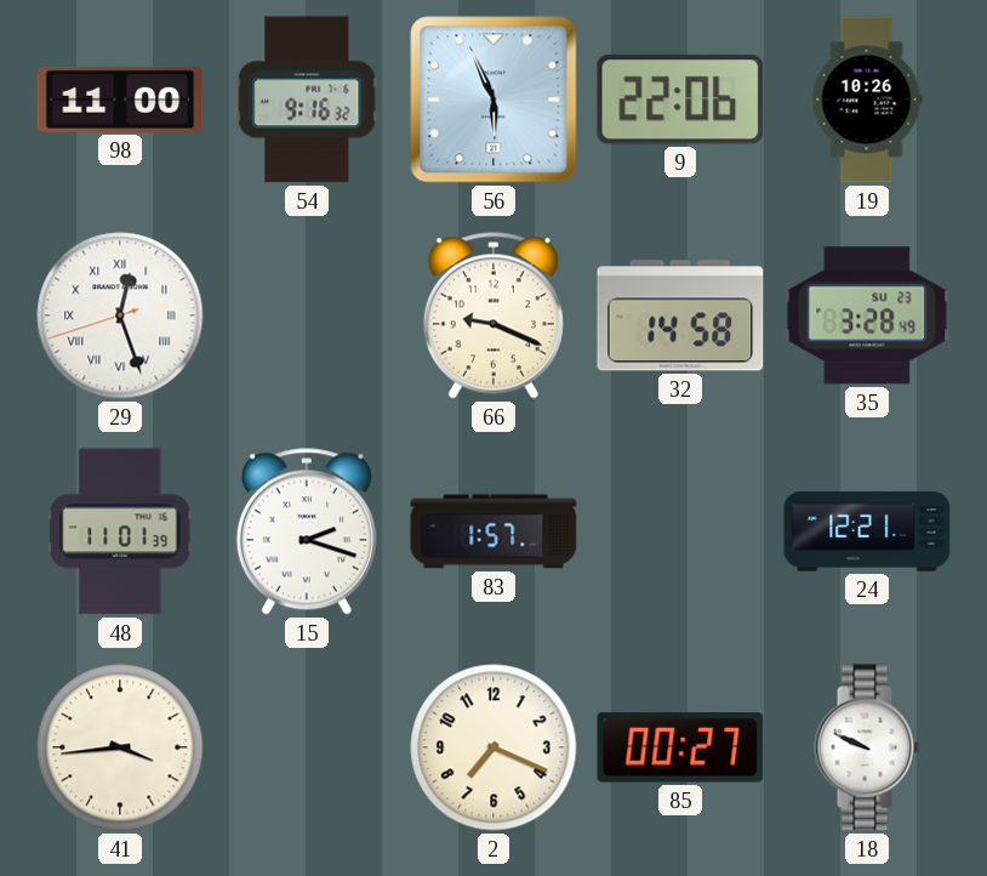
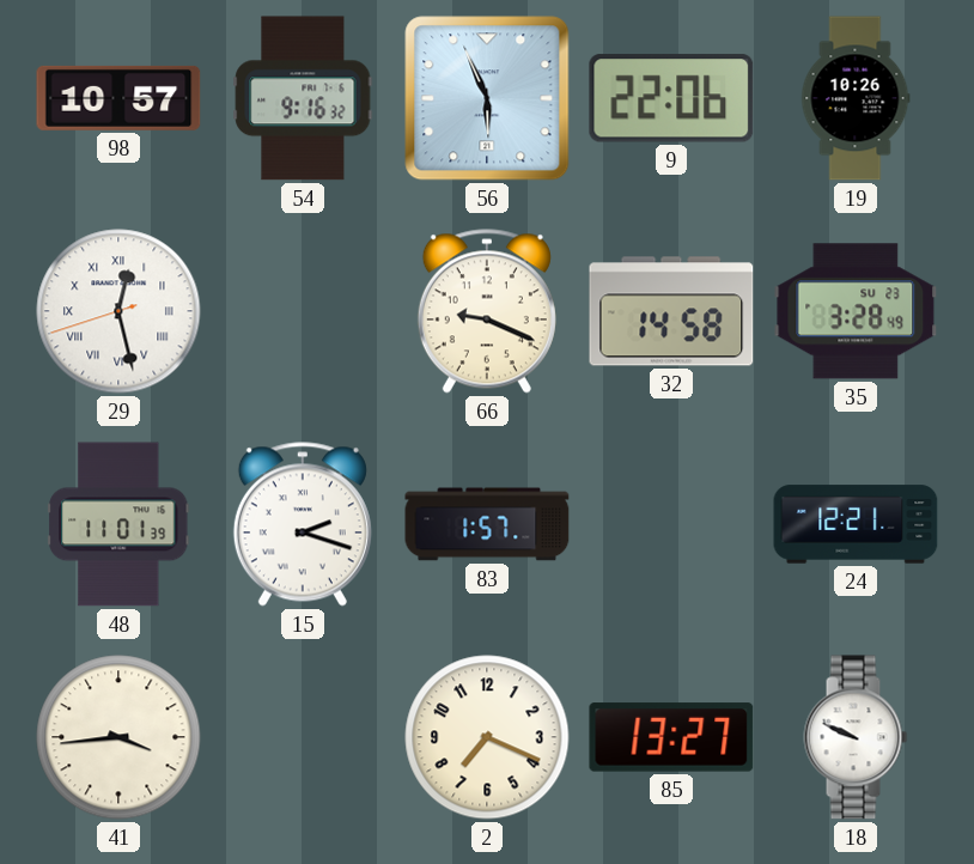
98: 11:00 -> 10:57
29: 12:26 -> 12:27
85: 00:27 -> 13:27
